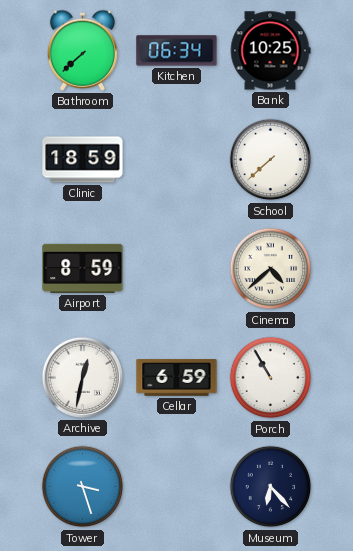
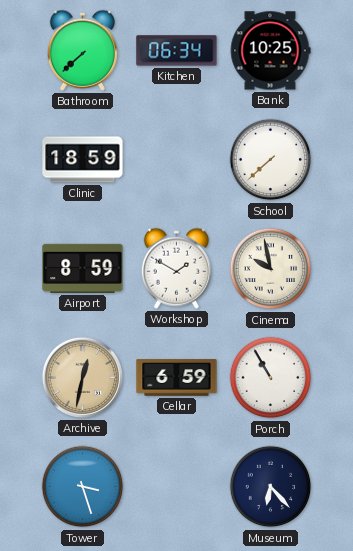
Workshop: none -> 1:50
Cinema: 4:38 -> 9:58
Archive dial: white -> champagne
